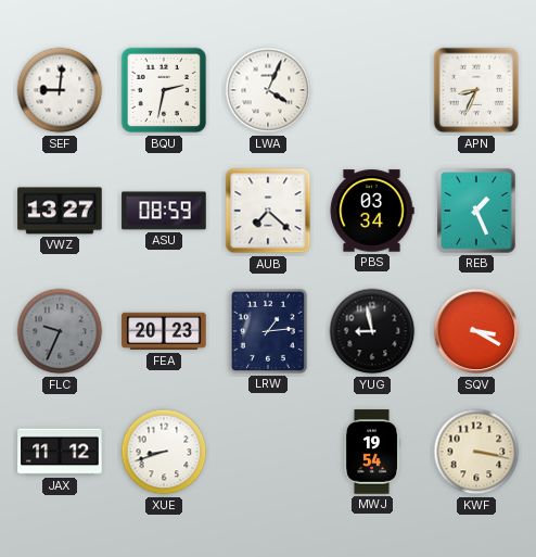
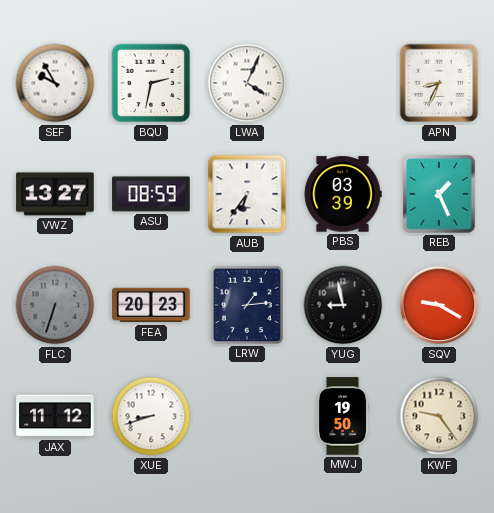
SEF: 9:01 -> 9:55
AUB: 7:22 -> 6:36
PBS: 03:34 -> 03:39
FLC: 9:34 -> 6:33
SQV: 3:20 -> 9:20
MWJ: 19:54 -> 19:50
KWF: 3:17 -> 9:24
